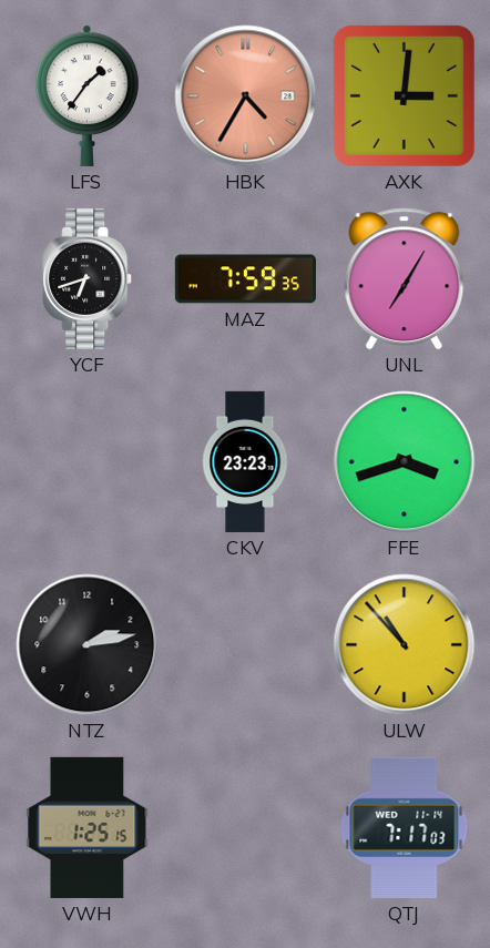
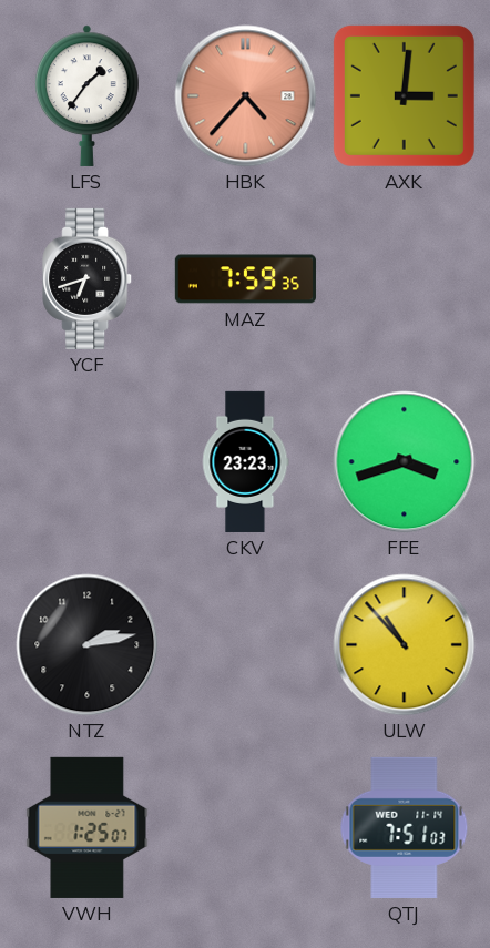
HBK: 4:35 -> 4:37
UNL: 7:05 -> none
VWH: 1:25:15 -> 1:25:07
QTJ: 7:17 -> 7:51
